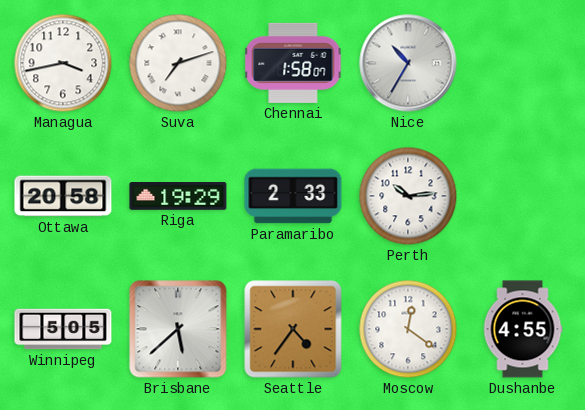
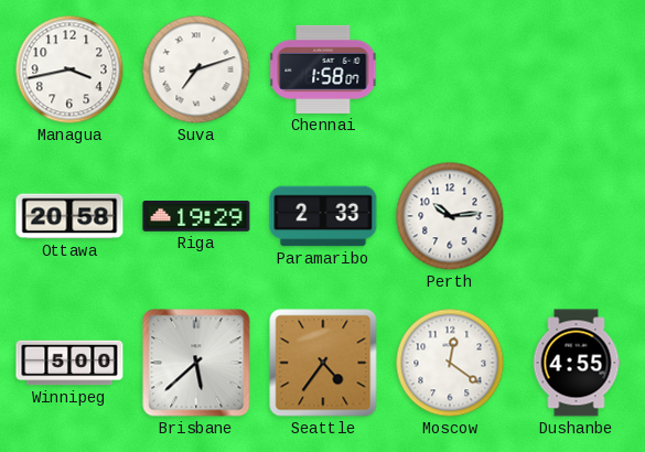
Nice: 10:35 -> none
Winnipeg: 5:05 -> 5:00
